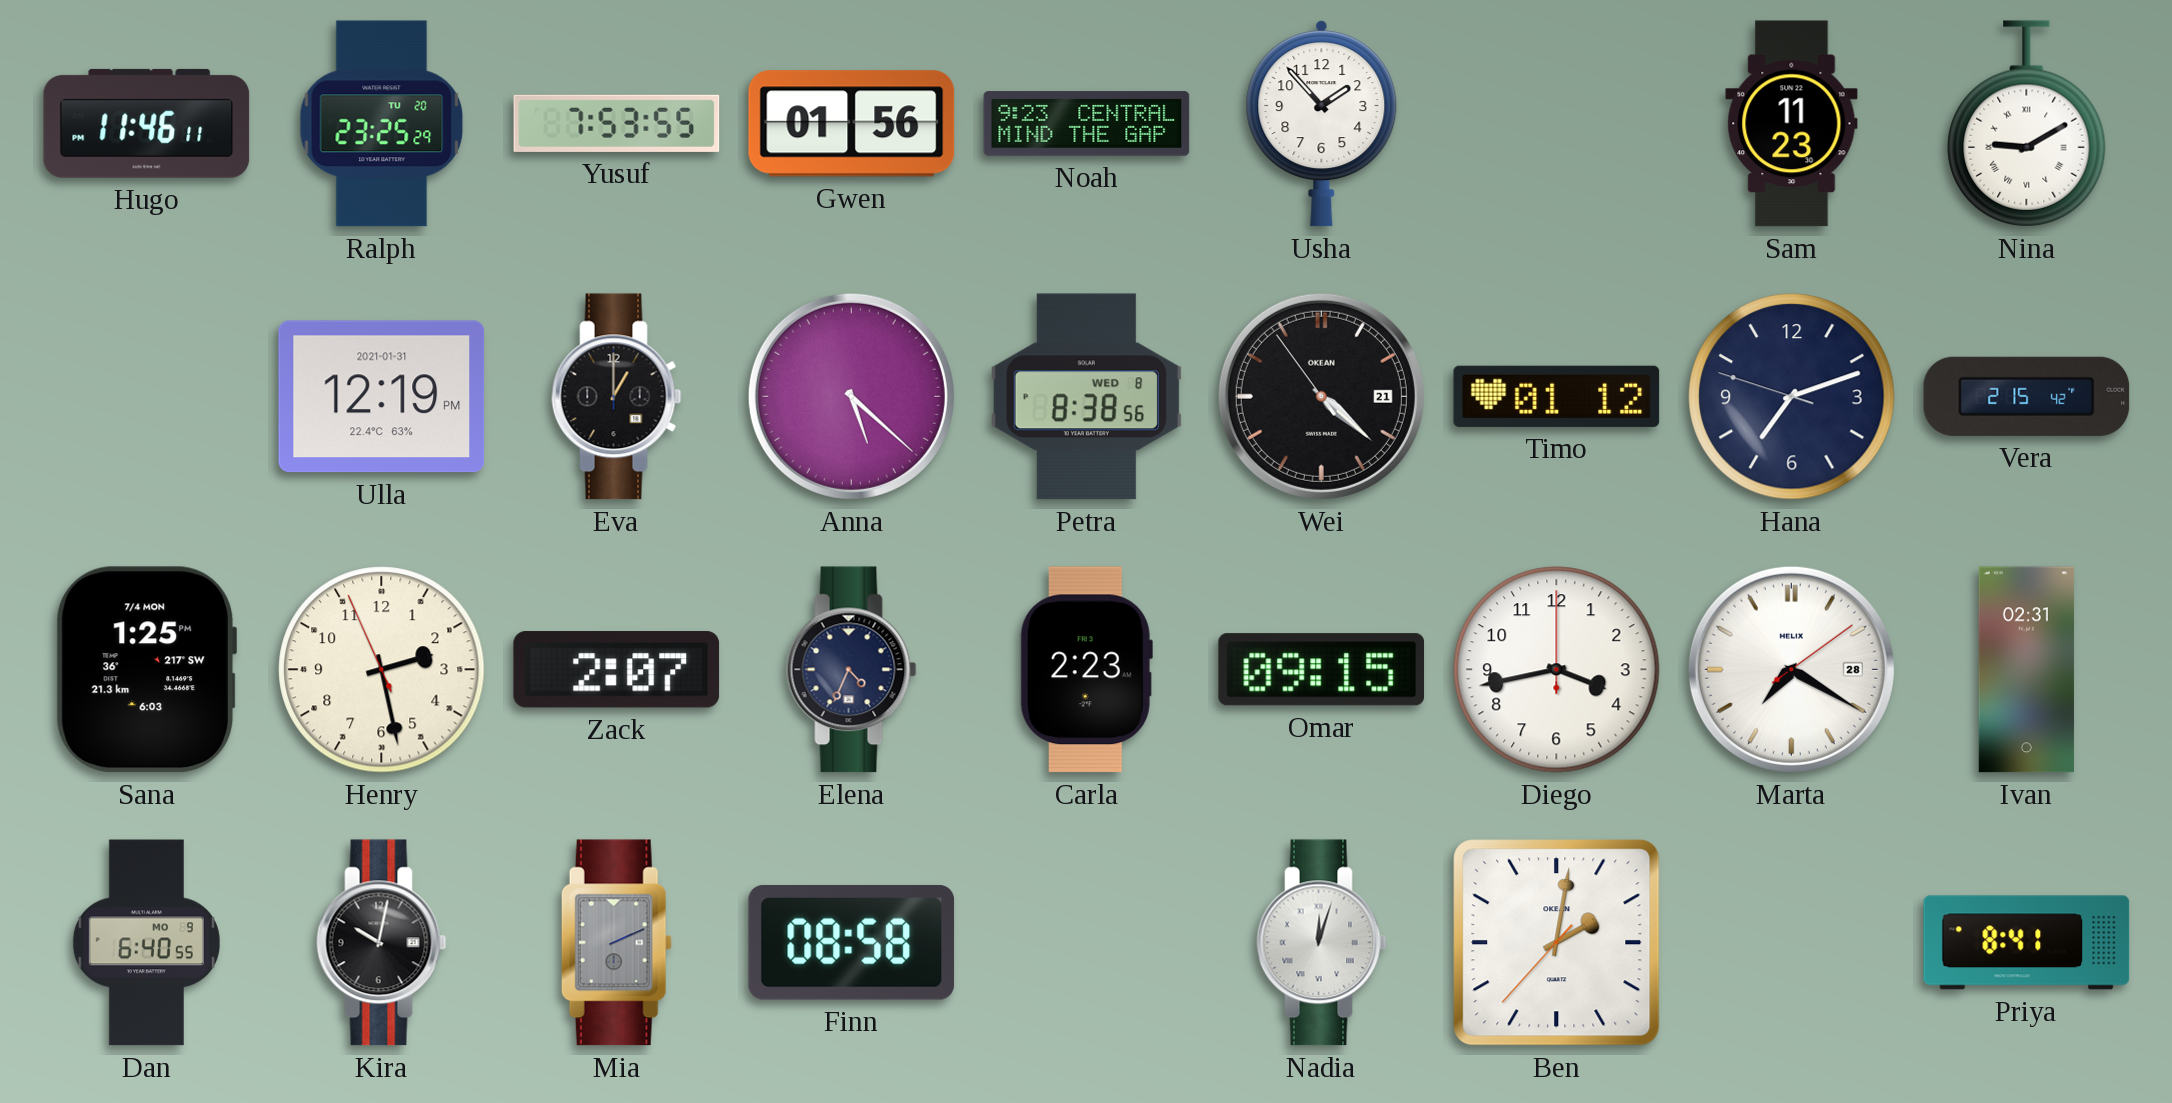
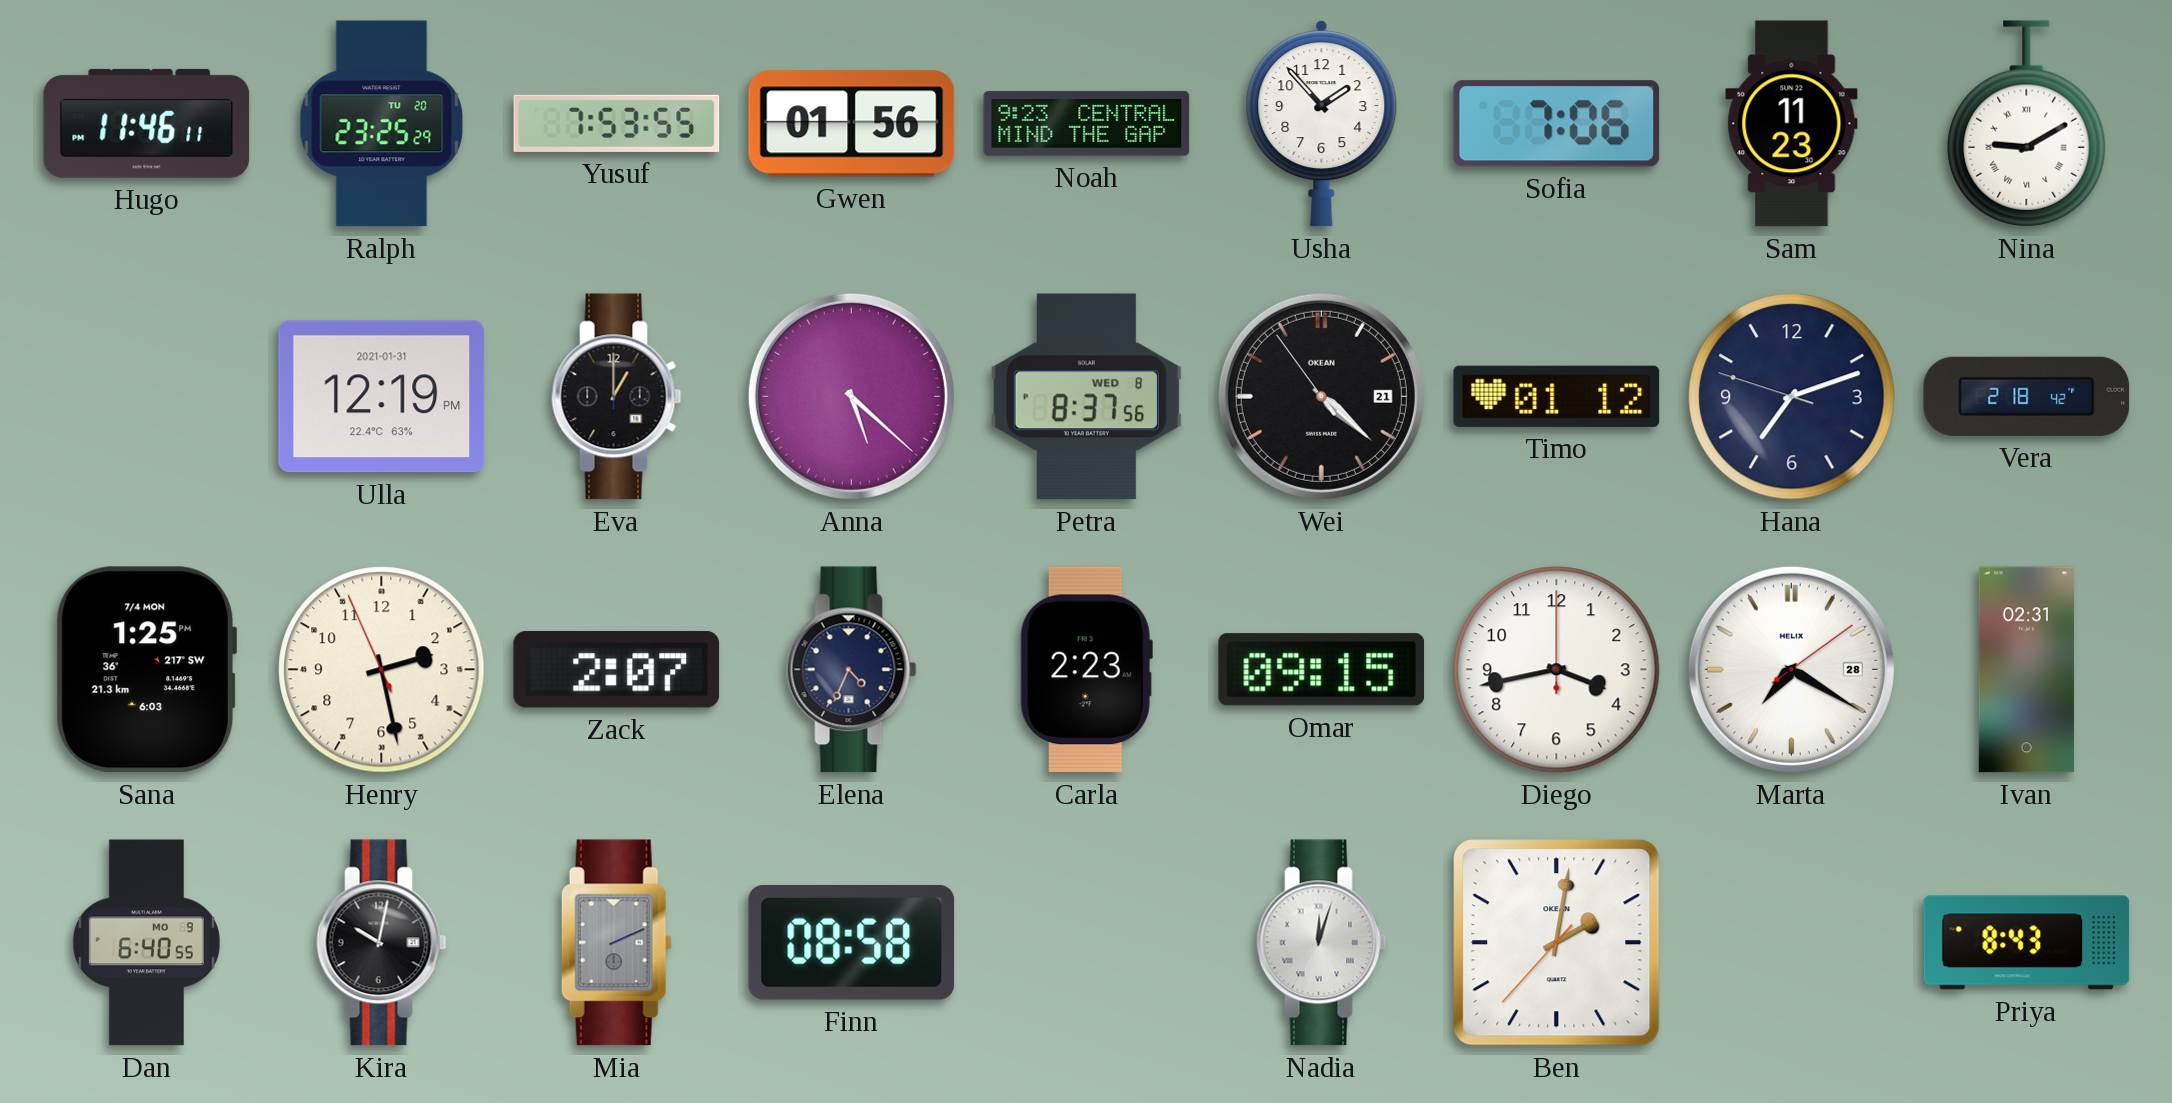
Sofia: none -> 7:06
Petra: 8:38 -> 8:37
Vera: 2:15 -> 2:18
Priya: 8:41 -> 8:43
